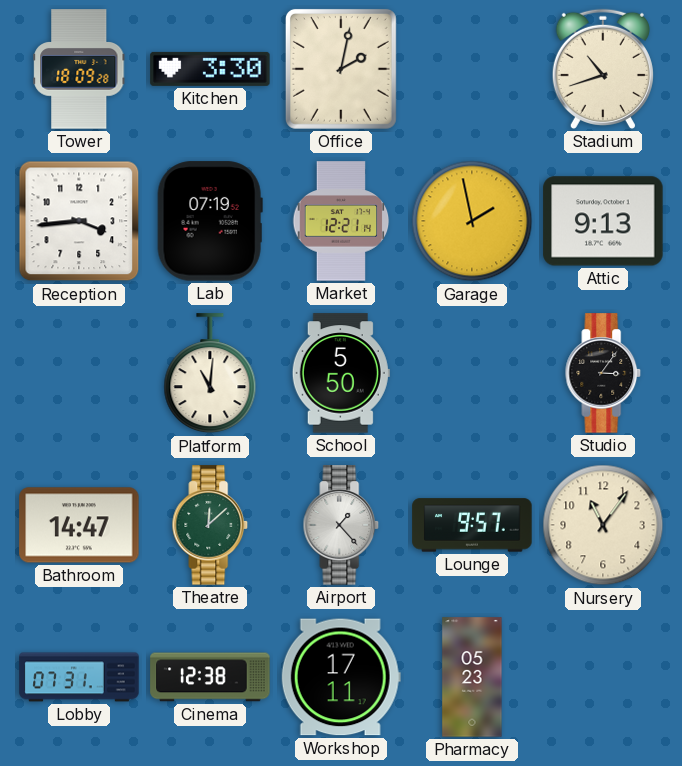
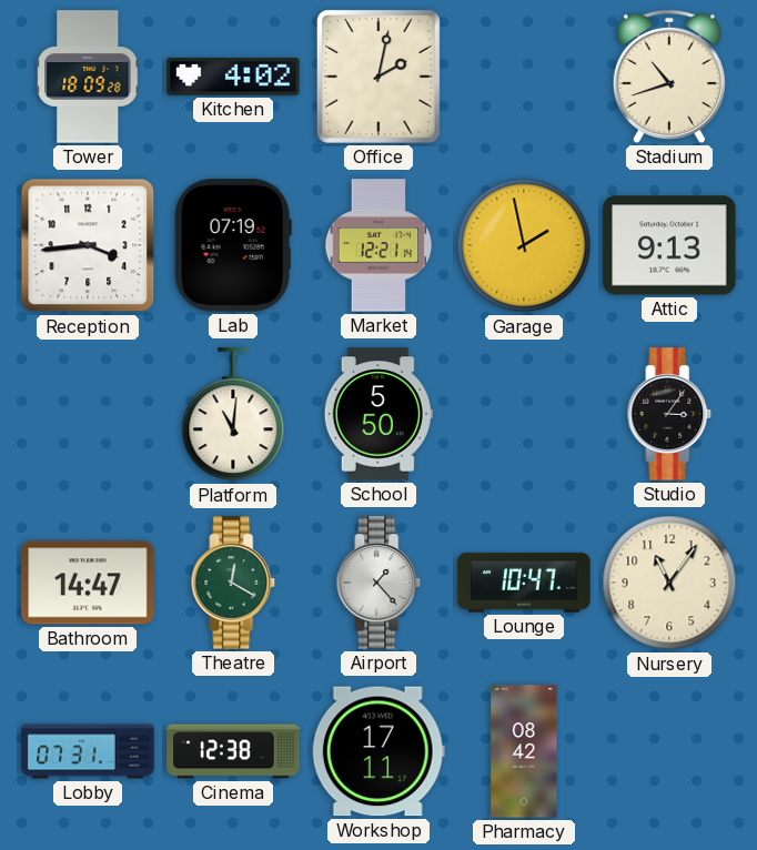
Kitchen: 3:30 -> 4:02
Theatre: 12:08 -> 12:20
Lounge: 9:57 -> 10:47
Pharmacy: 05:23 -> 08:42
